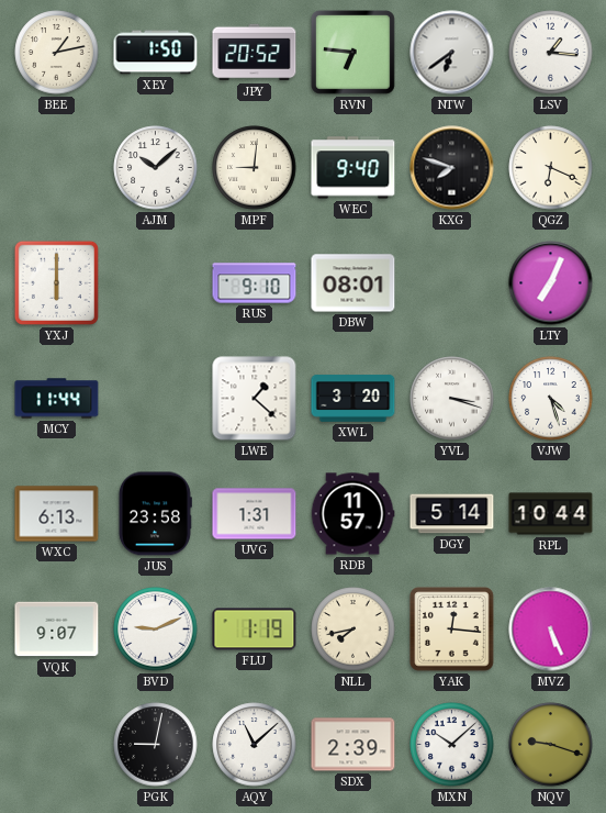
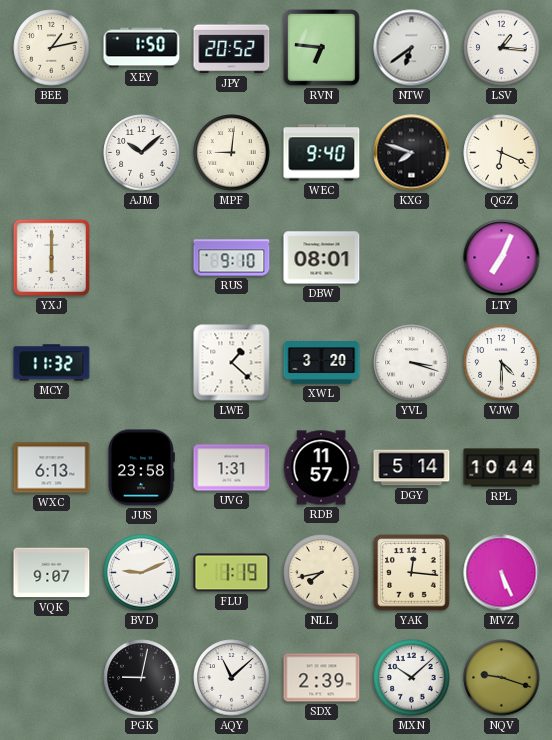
MCY: 11:44 -> 11:32
VJW: 4:27 -> 4:30
